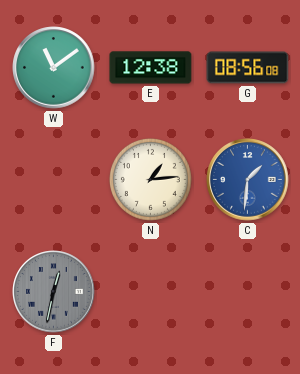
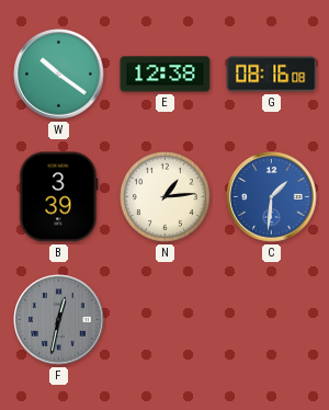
W: 11:09 -> 10:21
G: 08:56 -> 08:16
B: none -> 3:39
